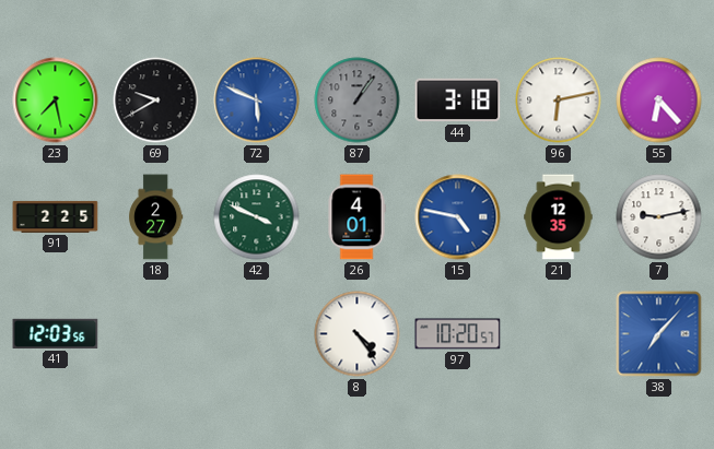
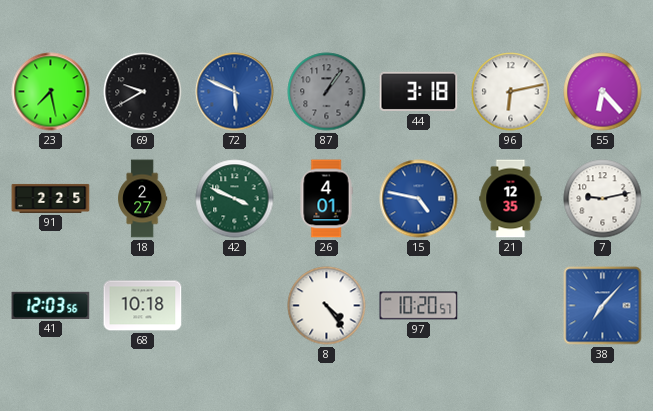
68: none -> 10:18
